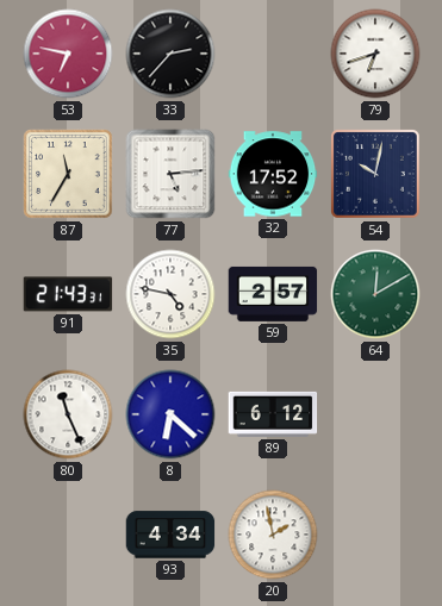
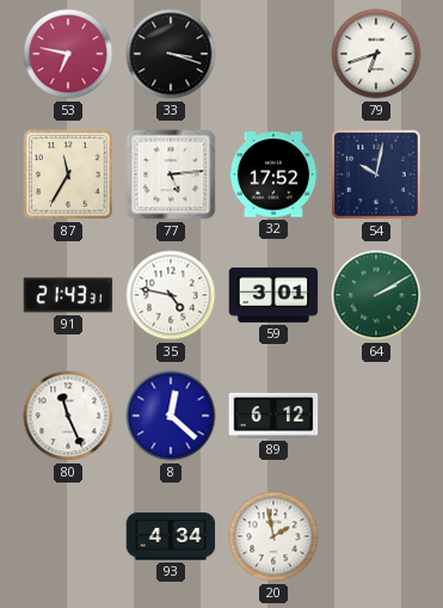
33: 2:37 -> 3:18
59: 2:57 -> 3:01
64: 12:10 -> 2:10
8: 6:22 -> 12:22
